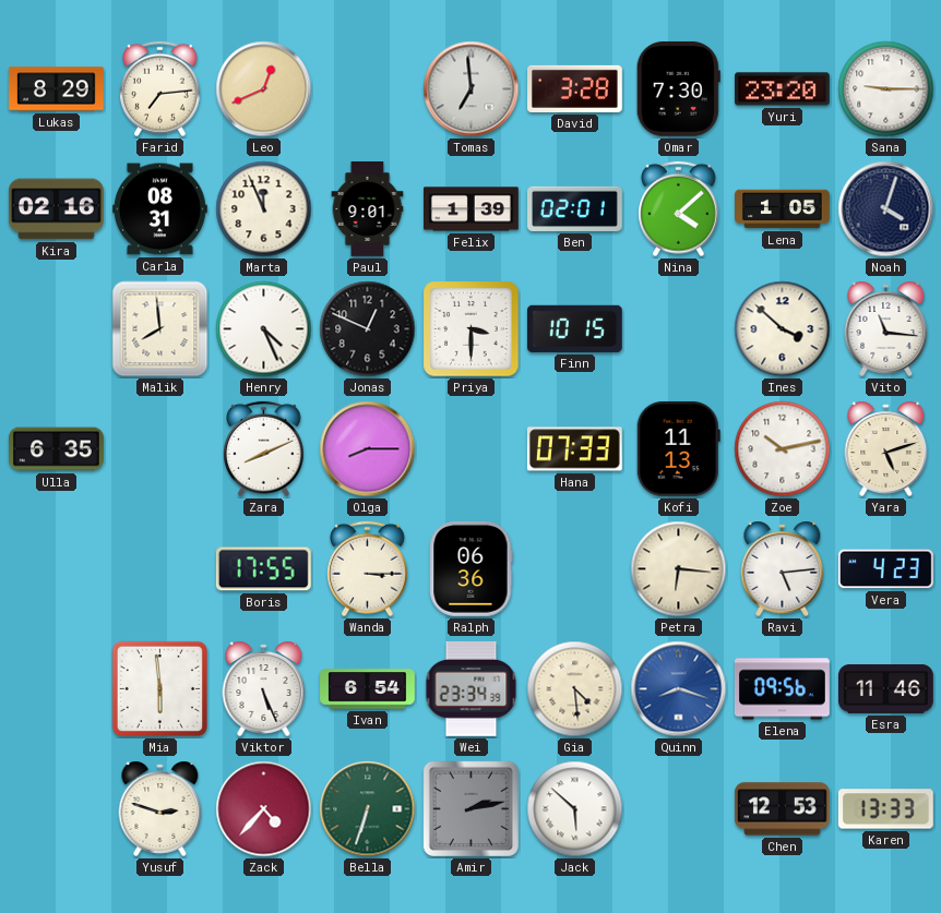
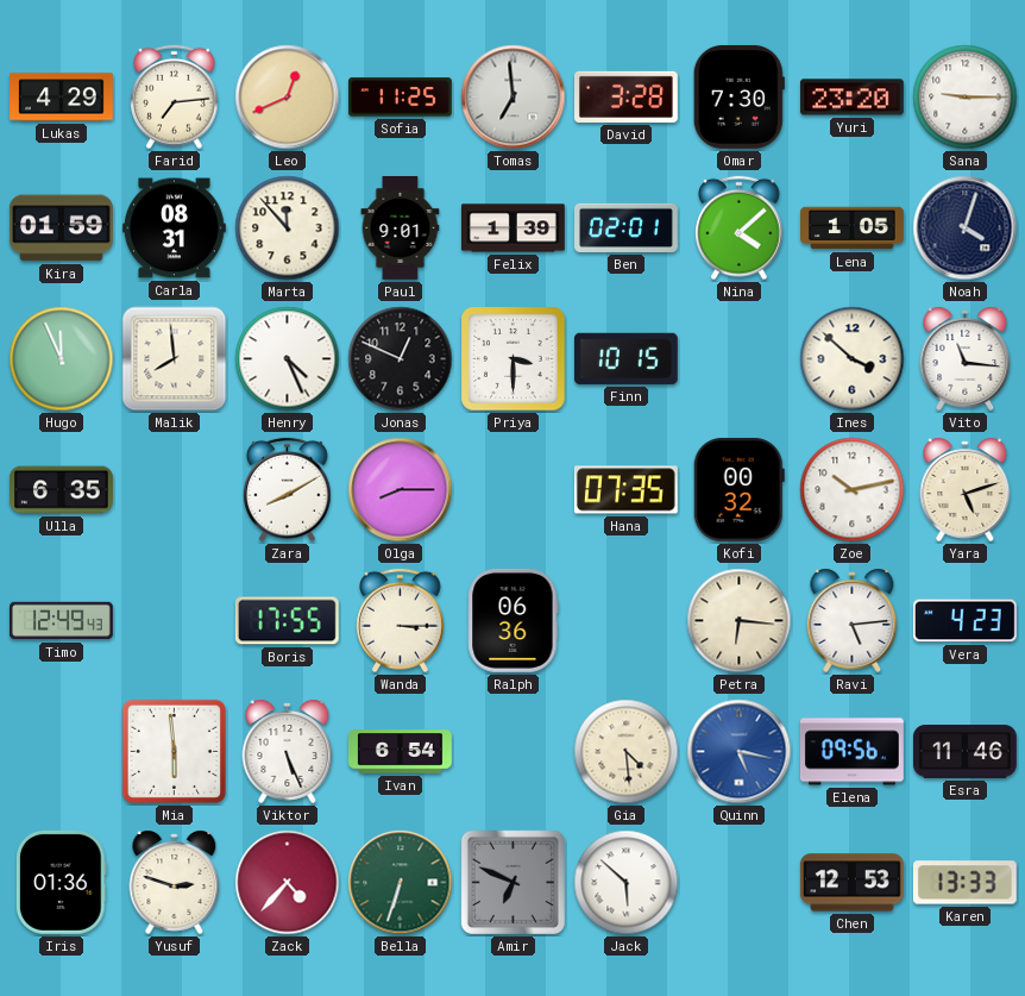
Lukas: 8:29 -> 4:29
Sofia: none -> 11:25
Kira: 02:16 -> 01:59
Marta: 11:56 -> 11:53
Hugo: none -> 11:56
Zara: 8:11 -> 8:10
Hana: 07:33 -> 07:35
Kofi: 11:13 -> 00:32
Timo: none -> 12:49
Wei: 23:34 -> none
Quinn: 8:18 -> 5:17
Iris: none -> 01:36
Amir: 2:13 -> 6:49
